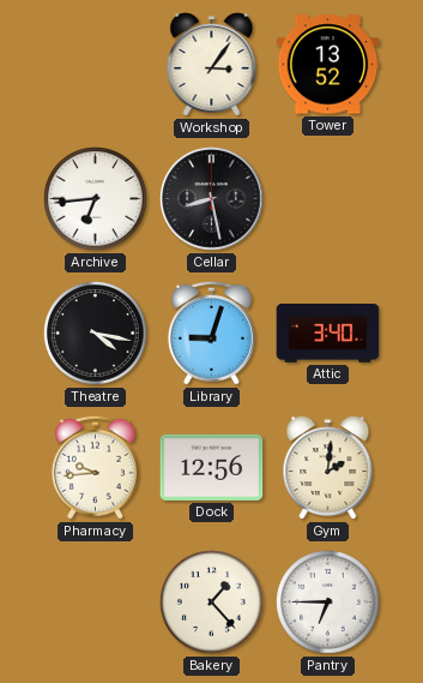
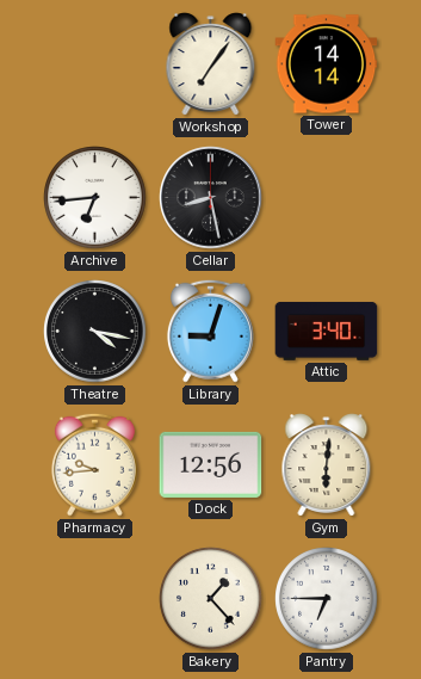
Workshop: 3:06 -> 7:06
Tower: 13:52 -> 14:14
Gym: 2:01 -> 6:01
